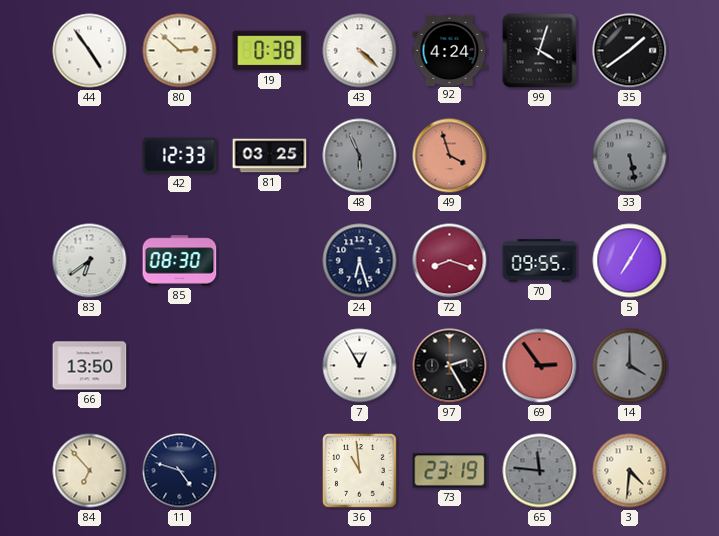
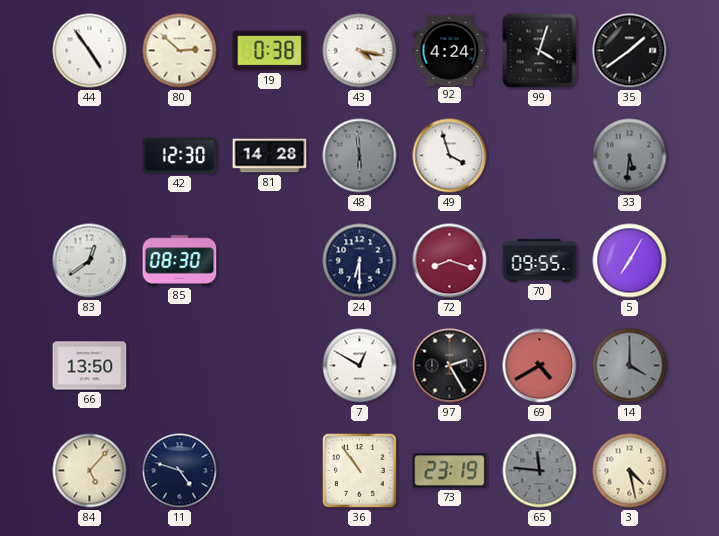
43: 4:22 -> 4:17
42: 12:33 -> 12:30
81: 03:25 -> 14:28
48: 5:56 -> 5:59
49 dial: salmon -> white
33: 5:28 -> 5:31
83: 6:39 -> 12:39
24: 6:27 -> 6:30
7: 12:55 -> 12:50
69: 2:54 -> 4:40
84: 6:53 -> 5:07
36: 10:59 -> 10:54
3: 4:31 -> 4:28
